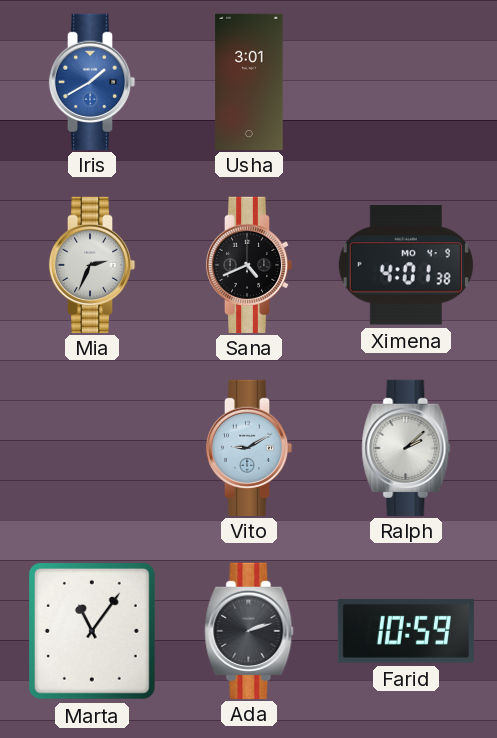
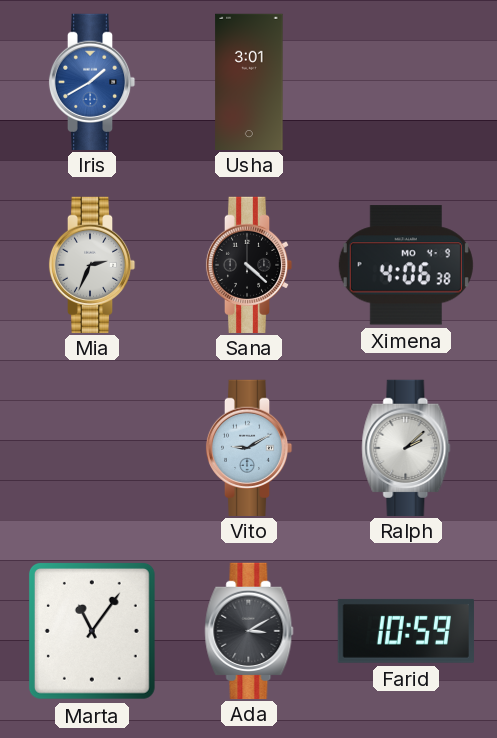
Sana: 4:41 -> 4:22
Ximena: 4:01 -> 4:06
Ada: 2:12 -> 3:10
